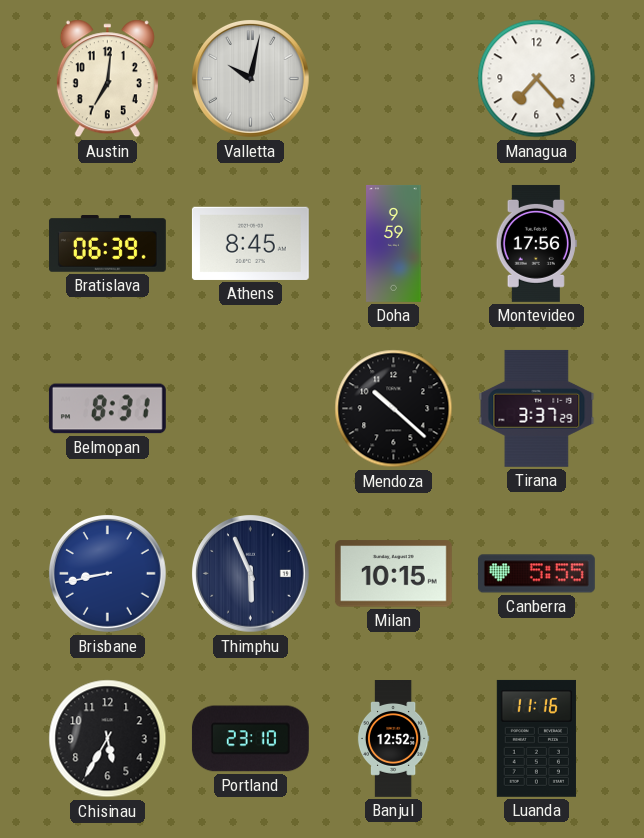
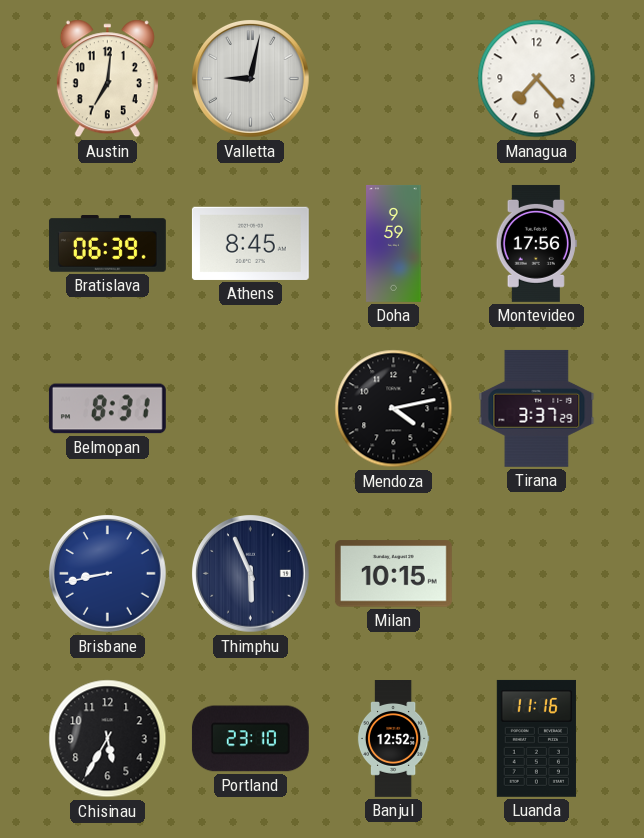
Valletta: 10:02 -> 9:02
Mendoza: 10:22 -> 4:13
Canberra: 5:55 -> none
